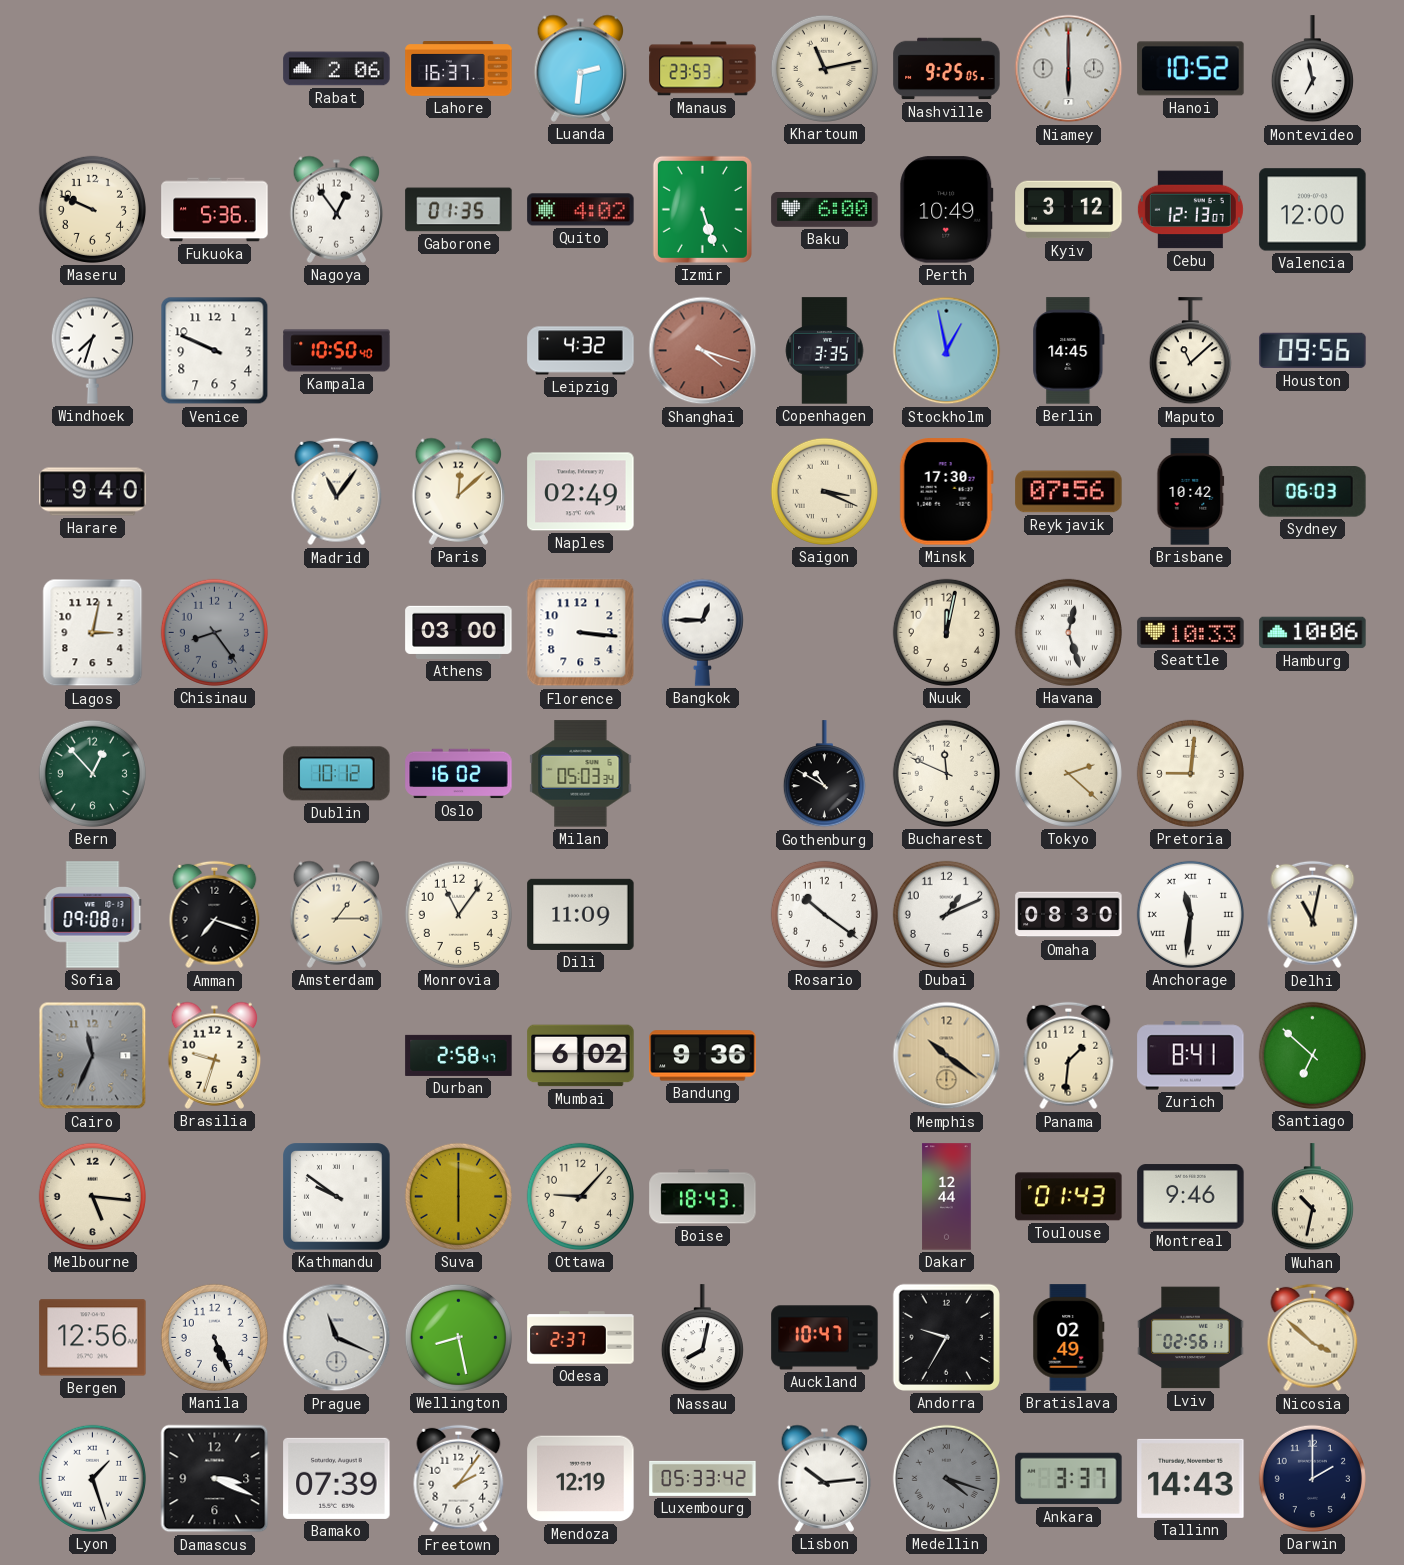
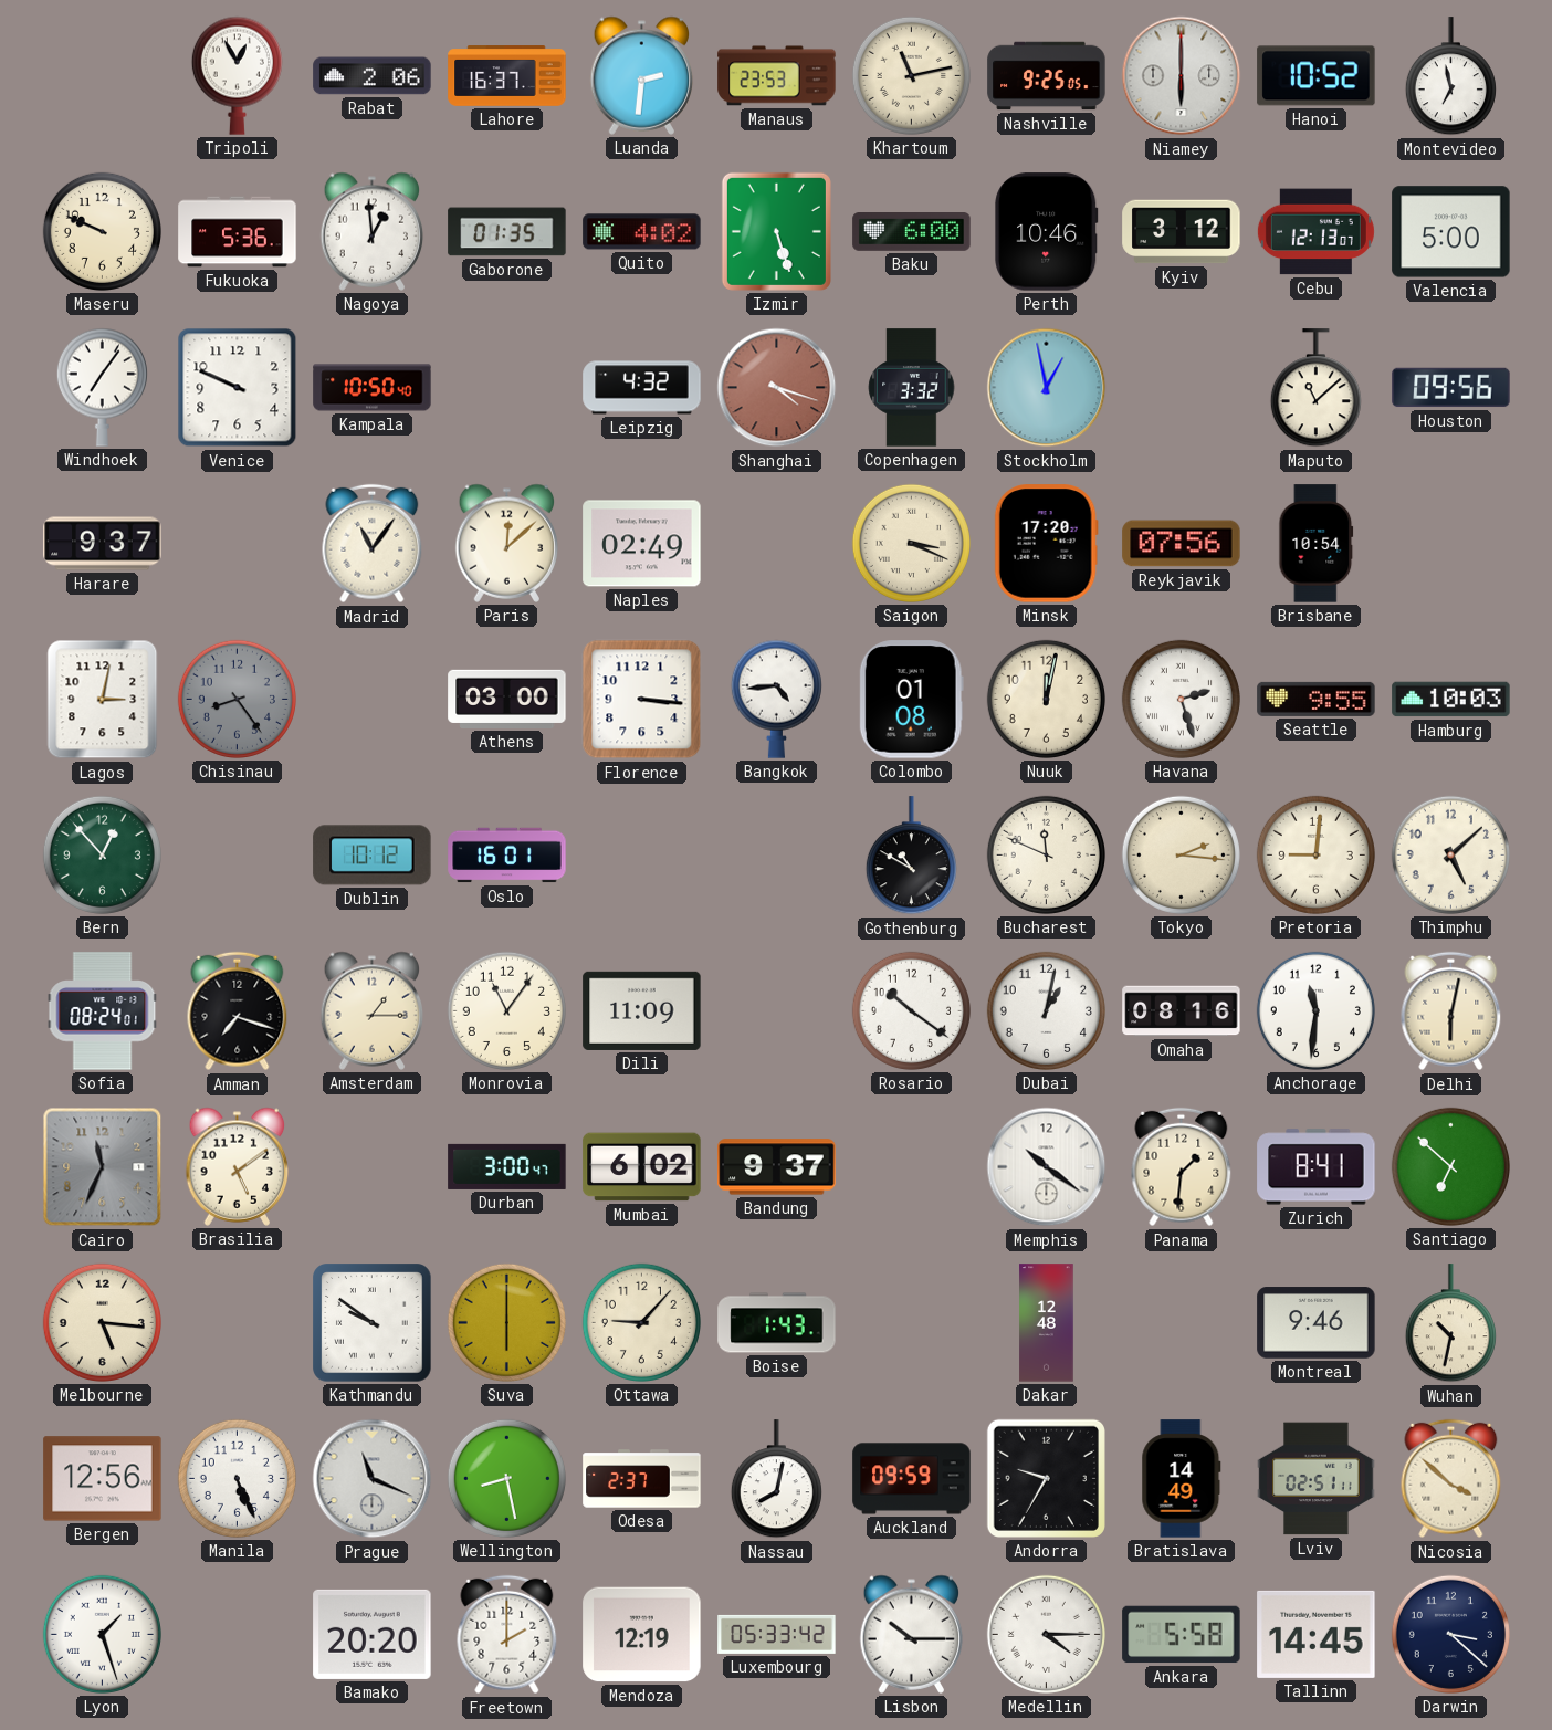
Tripoli: none -> 12:55
Nagoya: 12:54 -> 12:59
Perth: 10:49 -> 10:46
Valencia: 12:00 -> 5:00
Windhoek: 7:33 -> 7:06
Copenhagen: 3:35 -> 3:32
Berlin: 14:45 -> none
Harare: 9:40 -> 9:37
Minsk: 17:30 -> 17:20
Brisbane: 10:42 -> 10:54
Sydney: 06:03 -> none
Bangkok: 12:45 -> 4:44
Colombo: none -> 01:08
Havana: 12:27 -> 2:27
Seattle: 10:33 -> 9:55
Hamburg: 10:06 -> 10:03
Oslo: 16:02 -> 16:01
Milan: 05:03 -> none
Tokyo: 2:22 -> 2:16
Thimphu: none -> 5:08
Sofia: 09:08 -> 08:24
Dubai: 1:11 -> 1:02
Omaha: 08:30 -> 08:16
Anchorage numerals: Roman -> Arabic
Delhi: 11:02 -> 6:02
Brasilia: 9:33 -> 5:09
Durban: 2:58 -> 3:00
Bandung: 9:36 -> 9:37
Memphis dial: champagne -> white
Boise: 18:43 -> 1:43
Dakar: 12:44 -> 12:48
Toulouse: 01:43 -> none
Auckland: 10:47 -> 09:59
Bratislava: 02:49 -> 14:49
Lviv: 02:56 -> 02:51
Damascus: 3:19 -> none
Bamako: 07:39 -> 20:20
Freetown: 2:06 -> 2:00
Lisbon: 10:14 -> 10:15
Medellin: 4:18 -> 4:15
Medellin dial: grey -> white
Ankara: 3:37 -> 5:58
Tallinn: 14:43 -> 14:45
Darwin: 2:00 -> 3:22
